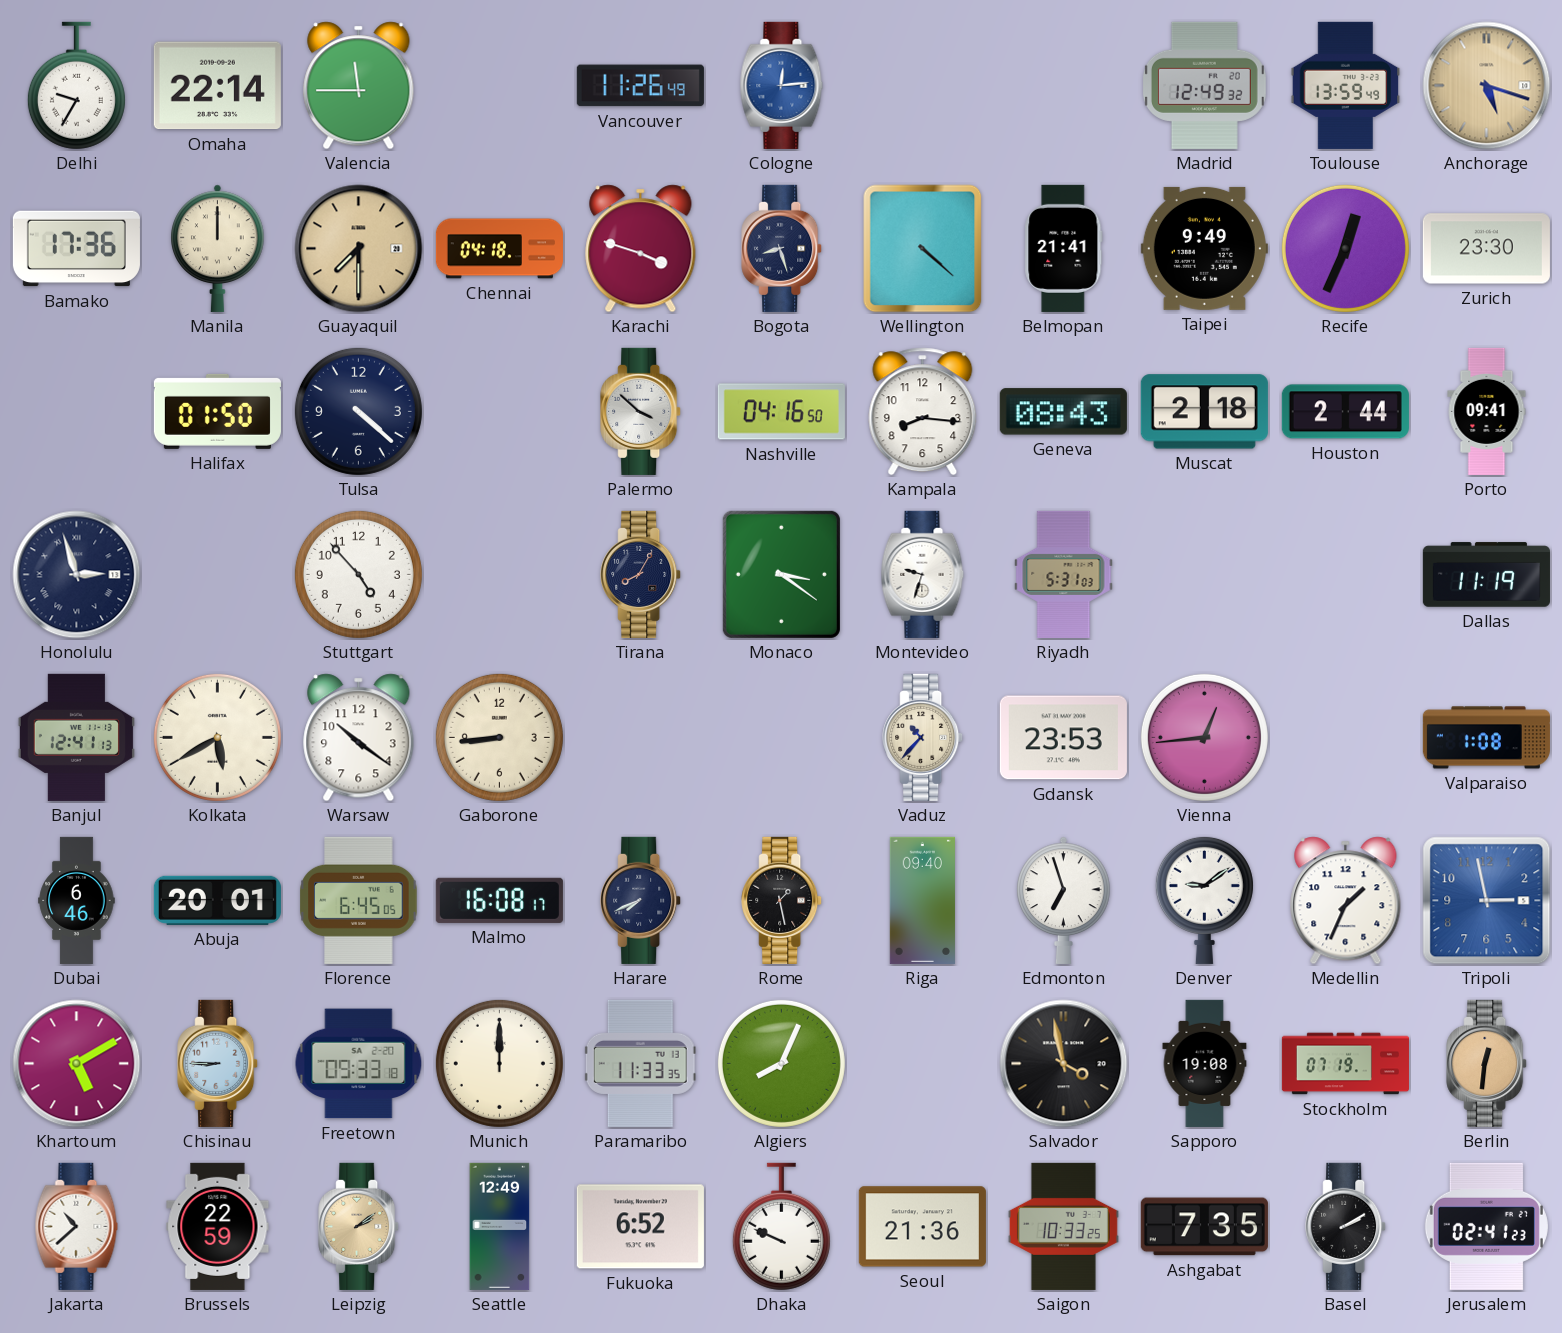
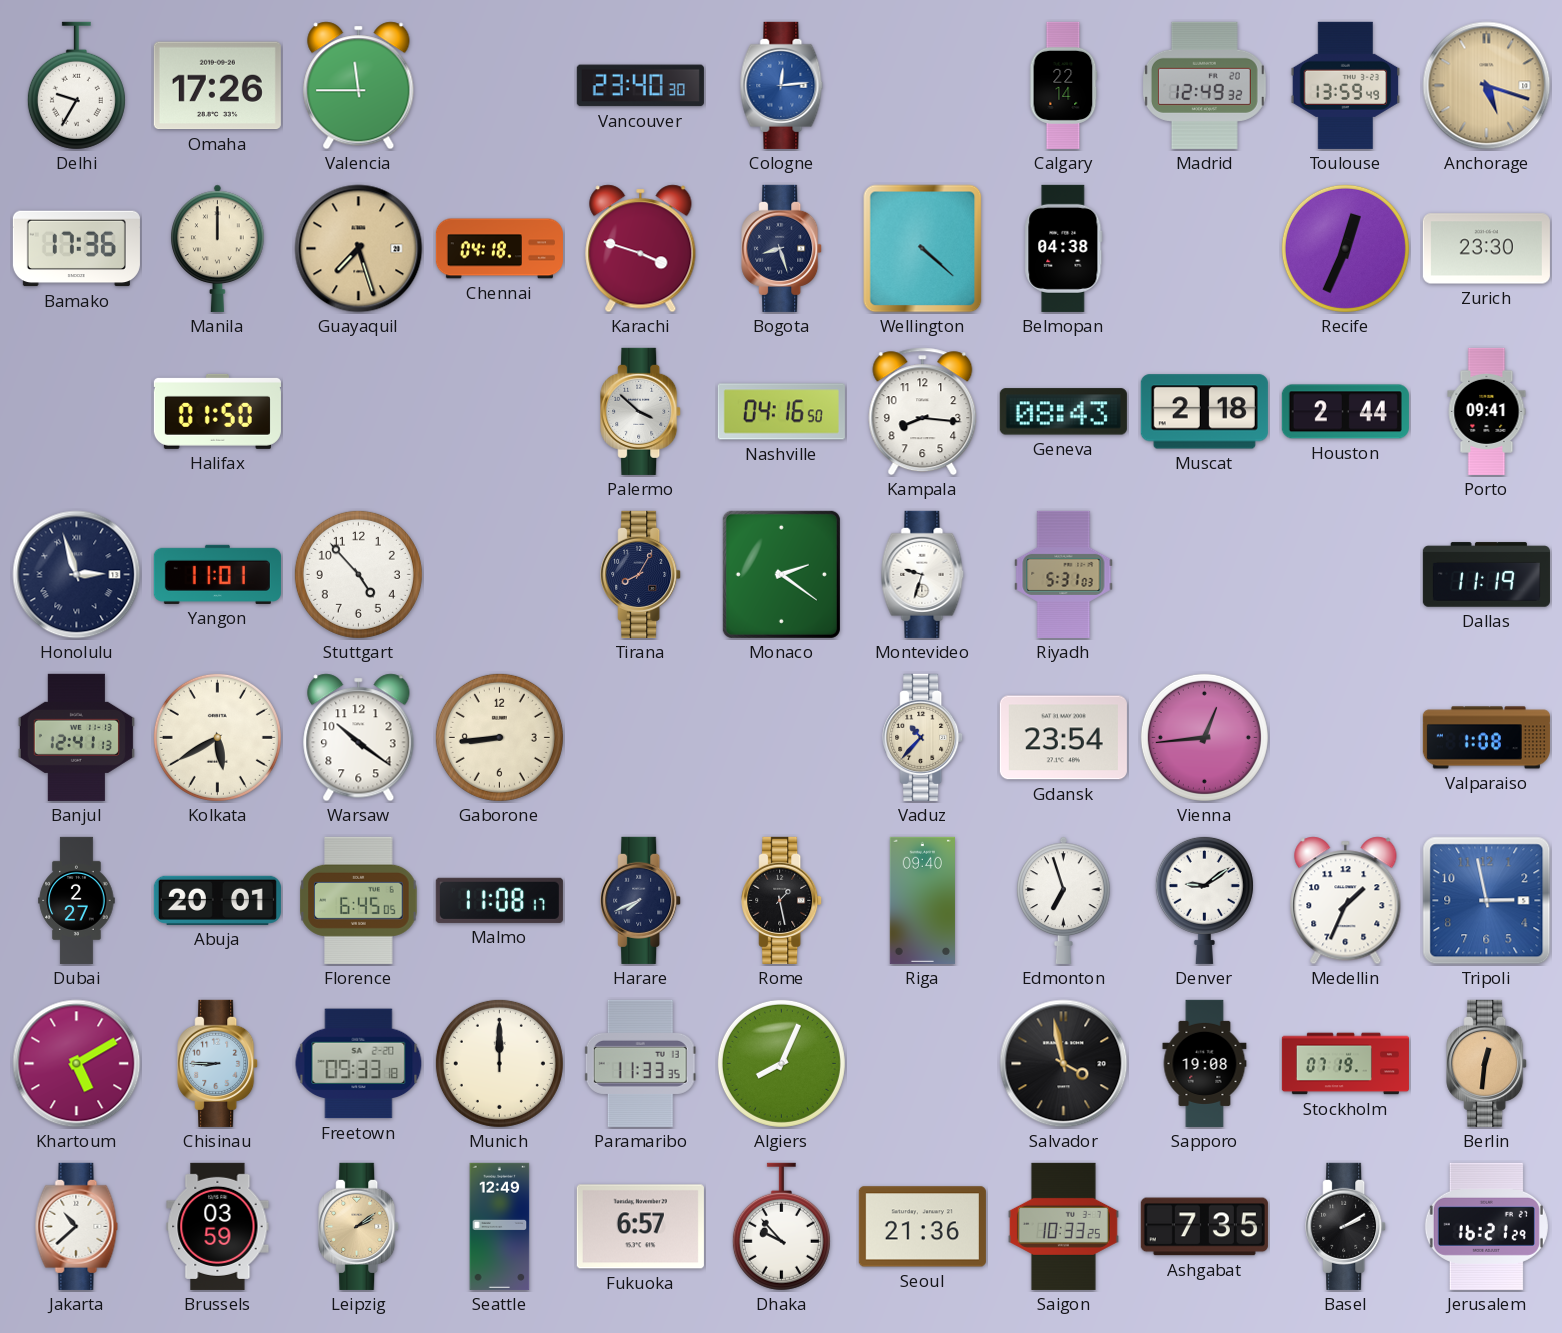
Omaha: 22:14 -> 17:26
Vancouver: 11:26 -> 23:40
Calgary: none -> 22:14
Guayaquil: 7:30 -> 7:27
Belmopan: 21:41 -> 04:38
Taipei: 9:49 -> none
Tulsa: 4:22 -> none
Yangon: none -> 11:01
Monaco: 3:21 -> 2:21
Gdansk: 23:53 -> 23:54
Dubai: 6:46 -> 2:27
Malmo: 16:08 -> 11:08
Brussels: 22:59 -> 03:59
Fukuoka: 6:52 -> 6:57
Dhaka: 9:49 -> 9:53
Jerusalem: 02:41 -> 16:21
